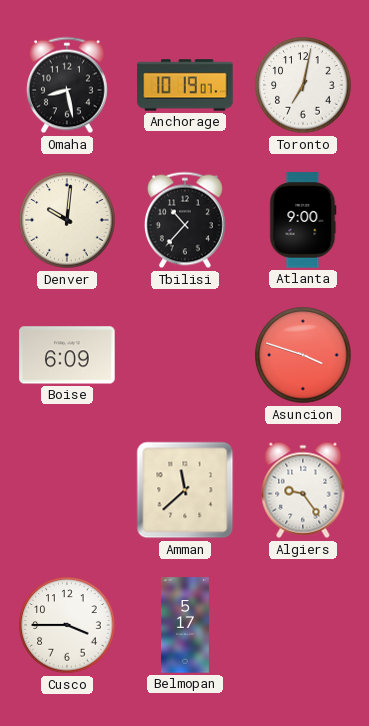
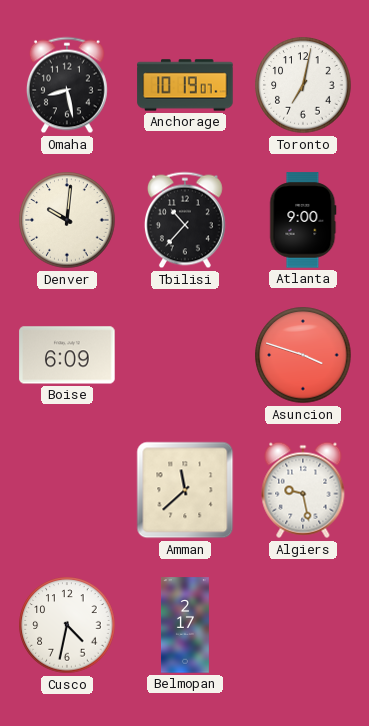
Algiers: 9:24 -> 9:28
Cusco: 3:45 -> 4:32
Belmopan: 5:17 -> 2:17
